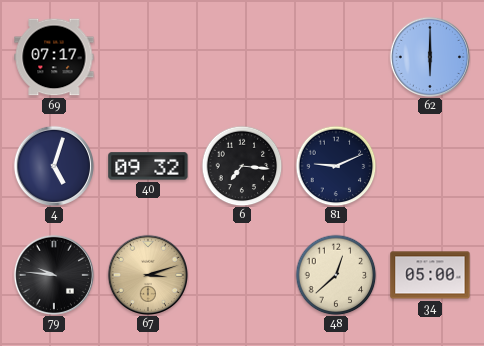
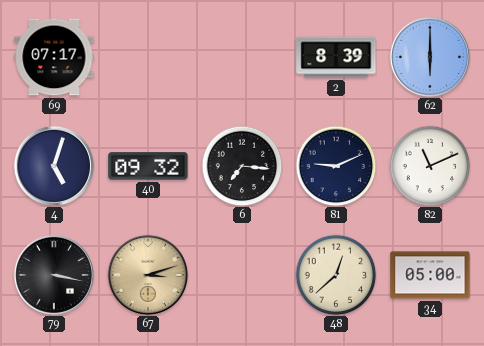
2: none -> 8:39
82: none -> 11:11
79: 9:46 -> 3:17
